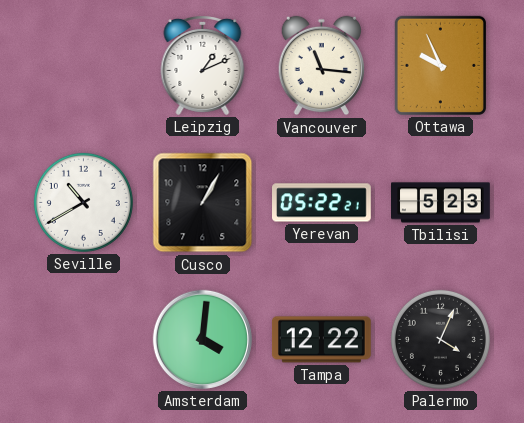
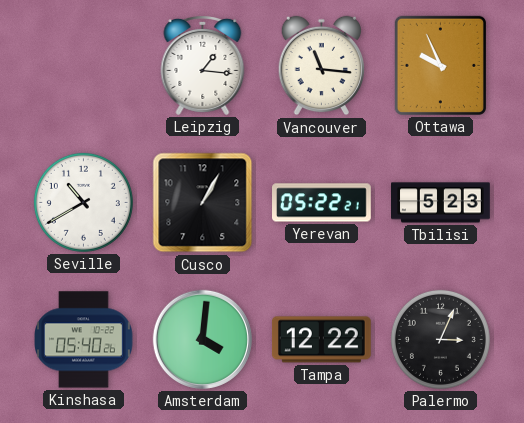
Leipzig: 1:11 -> 1:16
Kinshasa: none -> 05:40
Palermo: 4:04 -> 3:04
